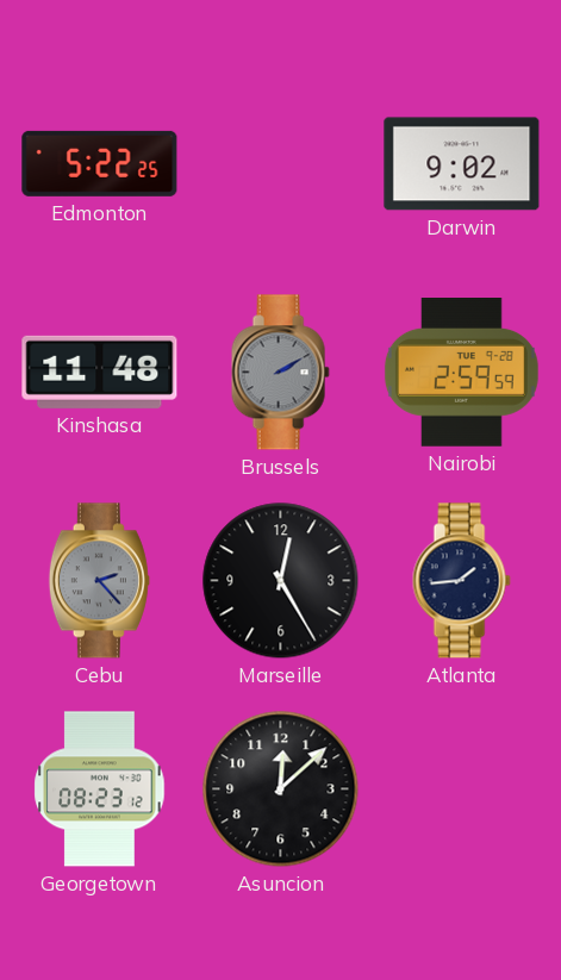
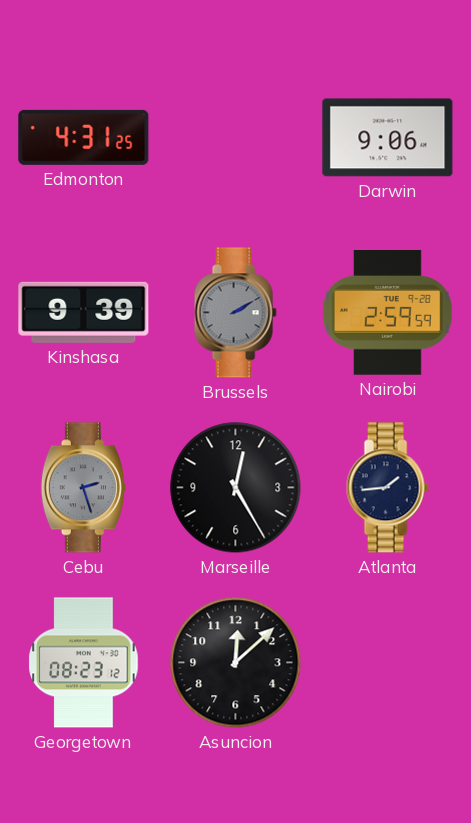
Edmonton: 5:22 -> 4:31
Darwin: 9:02 -> 9:06
Kinshasa: 11:48 -> 9:39
Cebu: 2:23 -> 2:27
